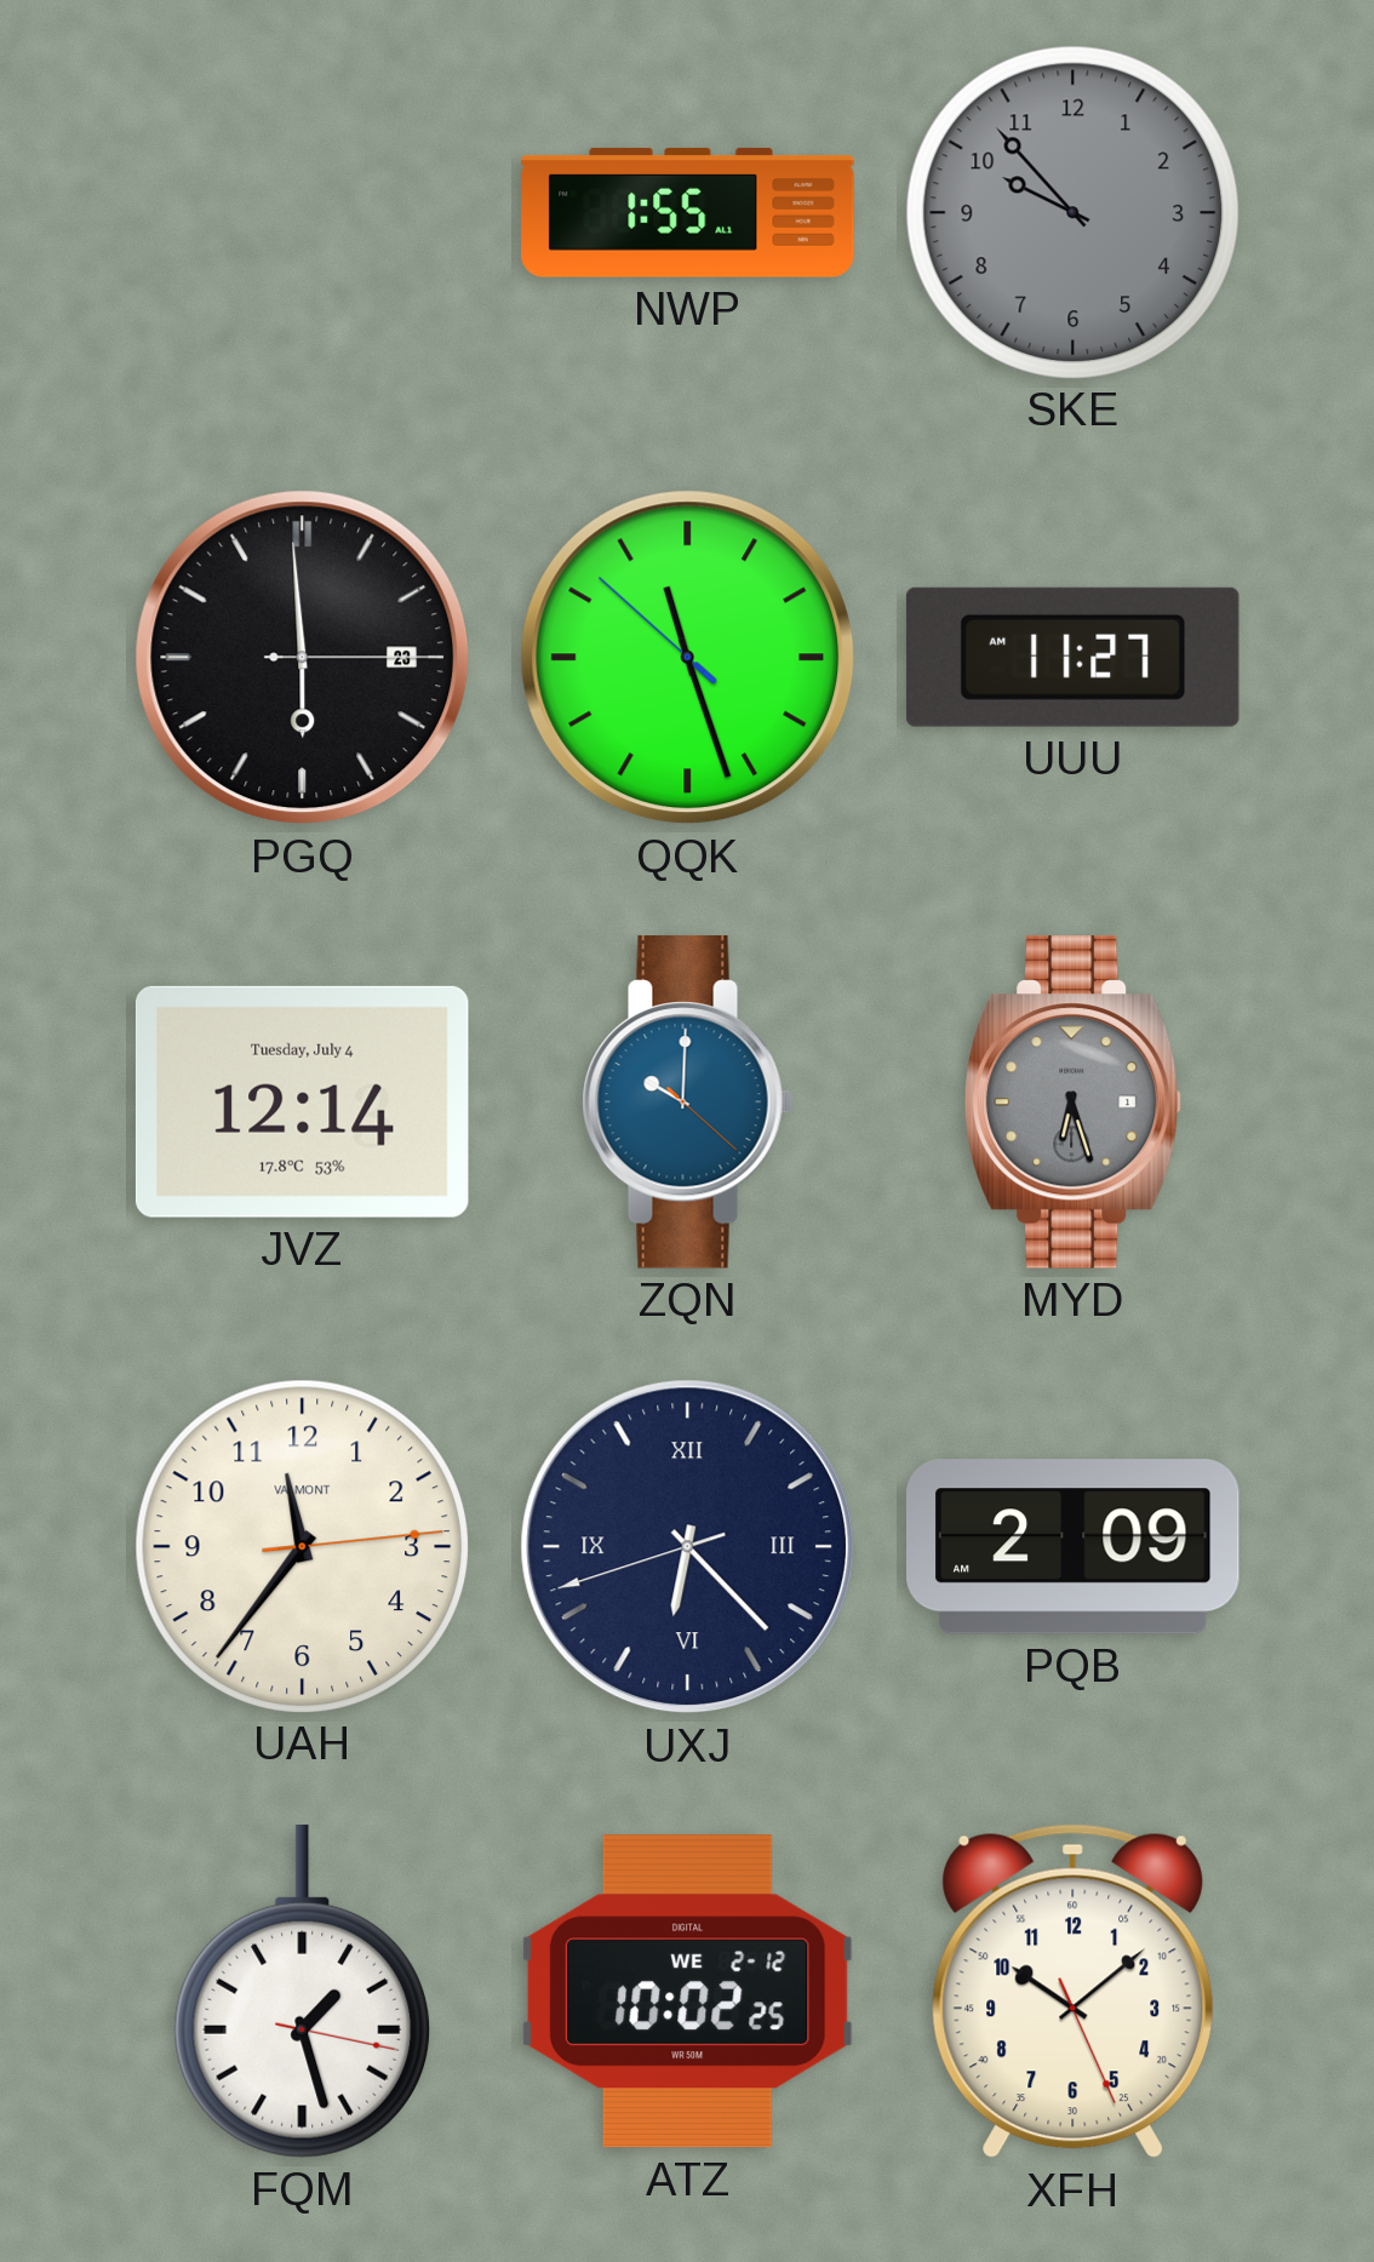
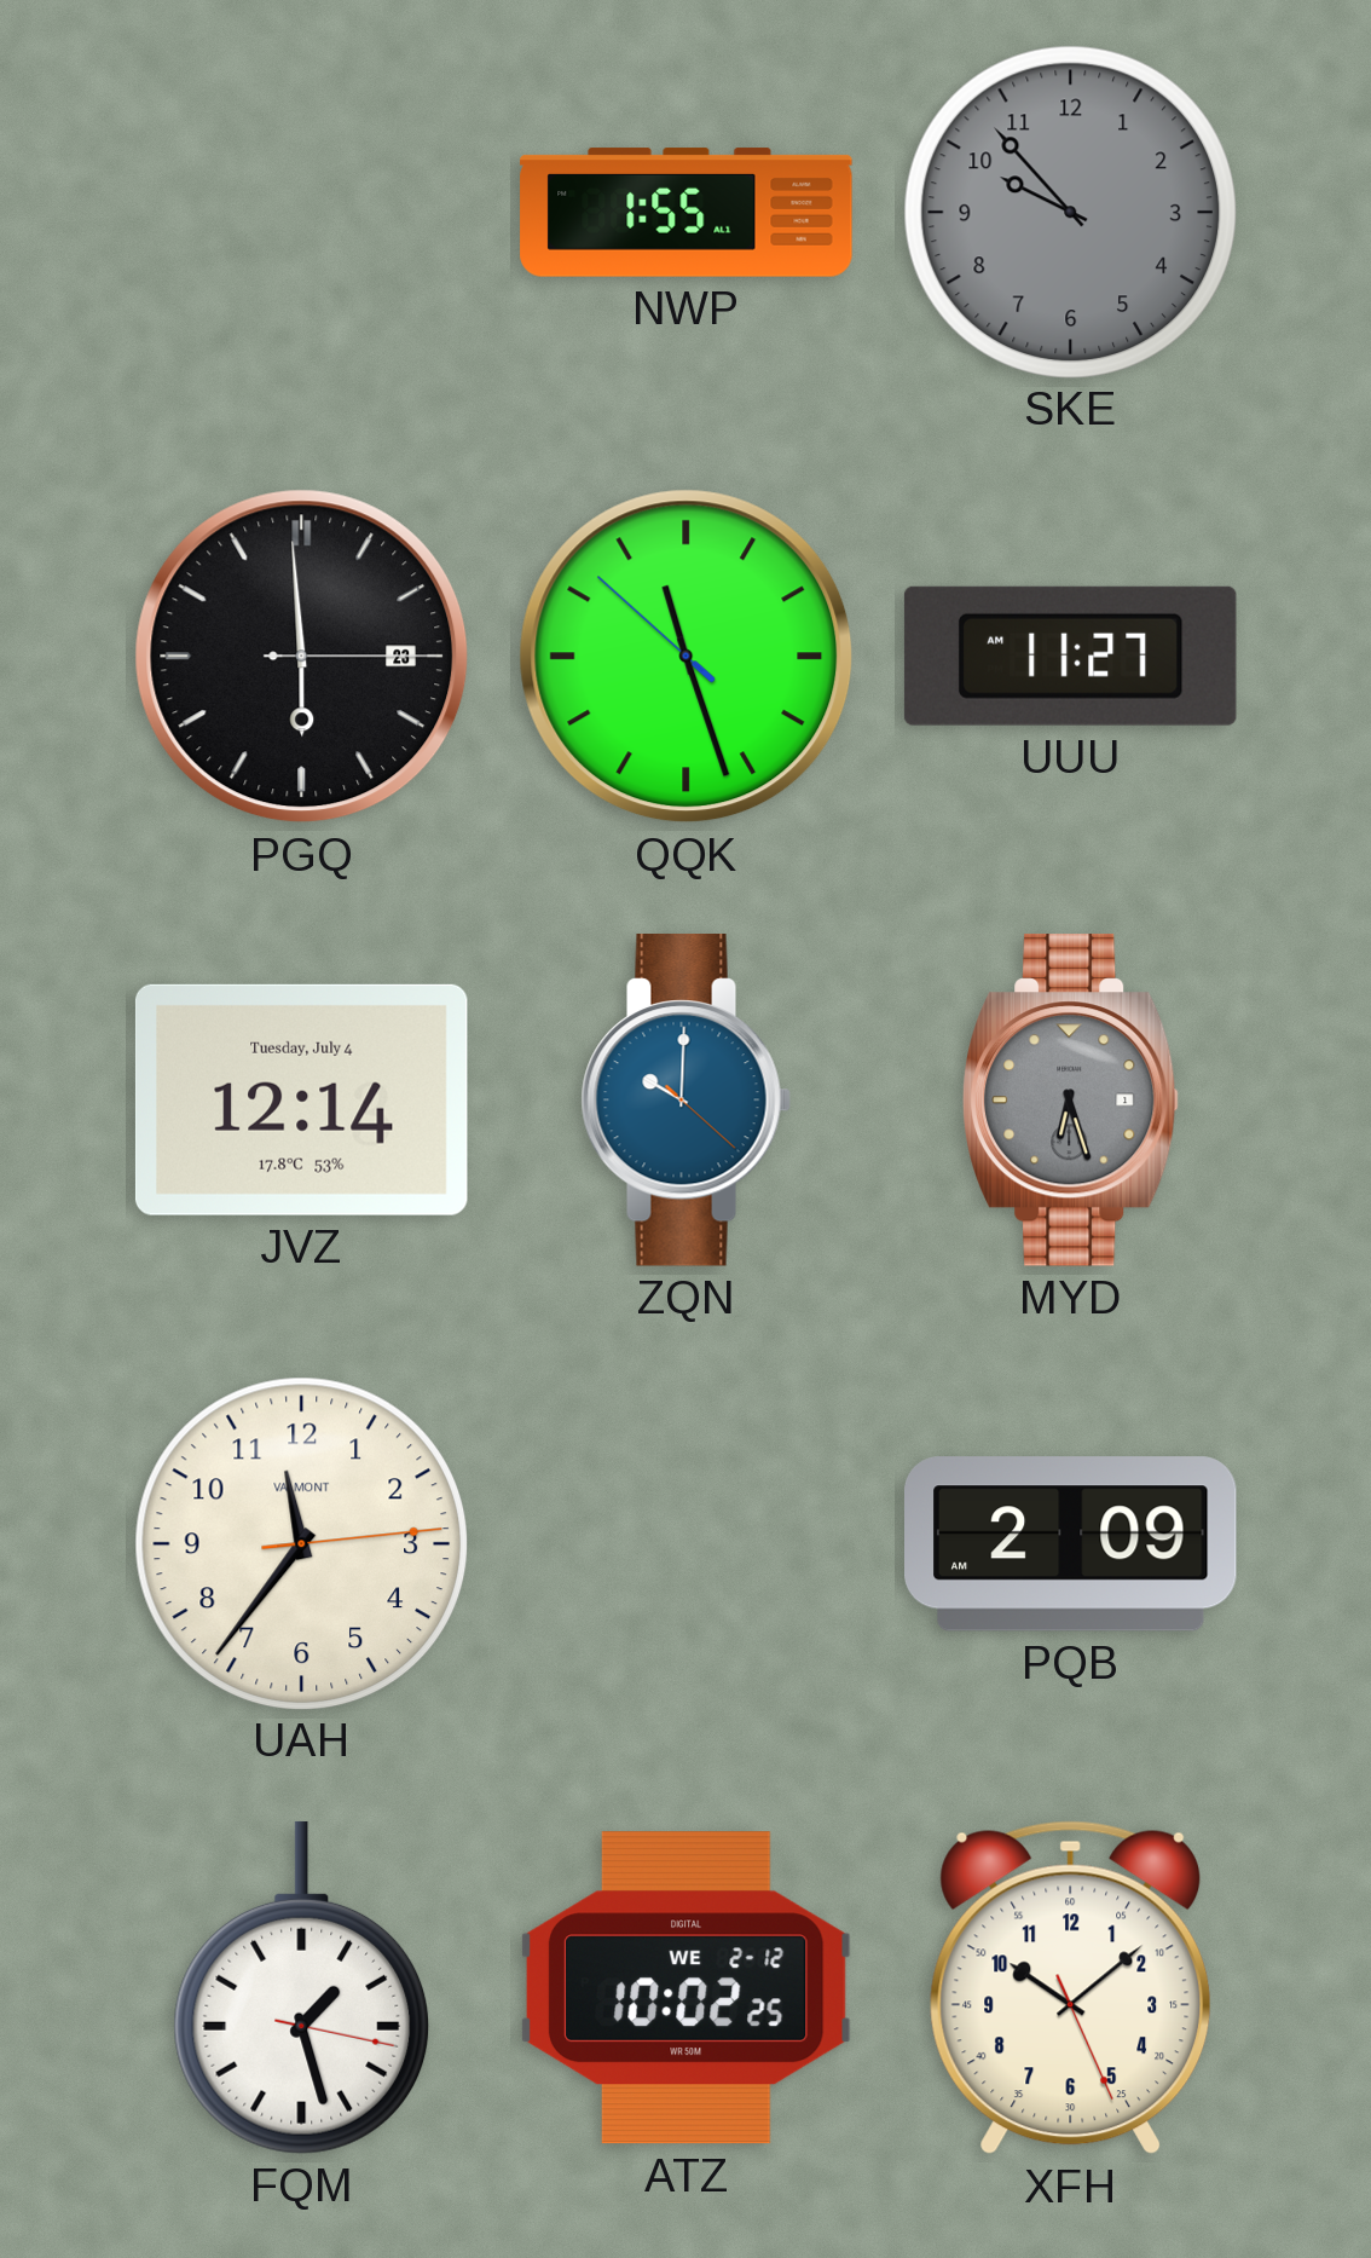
UXJ: 6:22 -> none
